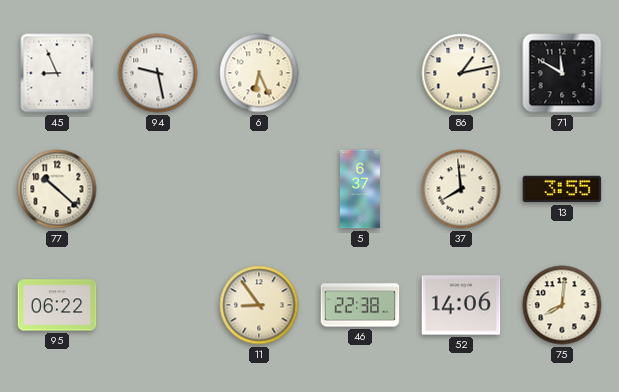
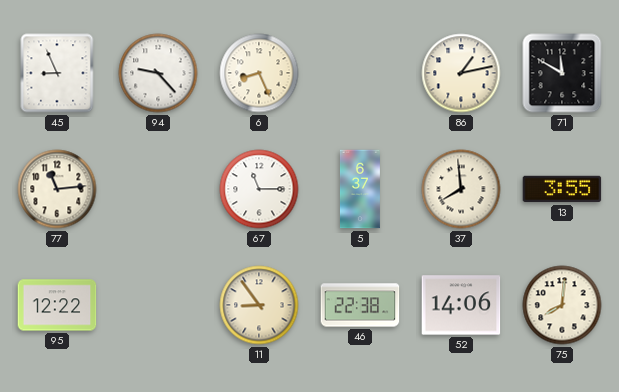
94: 9:28 -> 9:23
6: 6:26 -> 8:26
77: 10:22 -> 11:14
67: none -> 11:15
95: 06:22 -> 12:22
